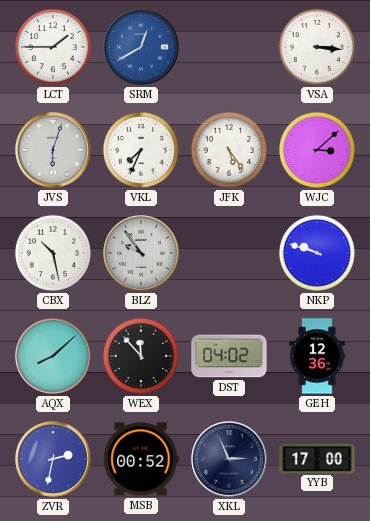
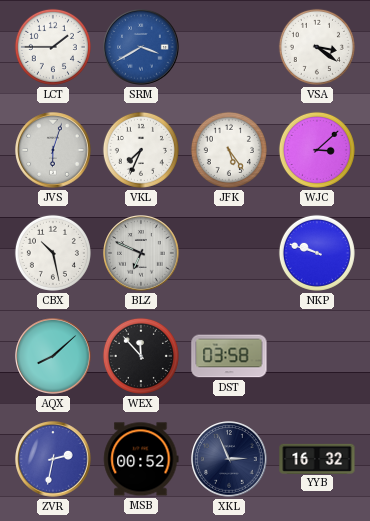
SRM: 12:40 -> 3:40
VSA: 3:16 -> 3:21
BLZ: 9:54 -> 6:49
DST: 04:02 -> 03:58
GEH: 12:36 -> none
YYB: 17:00 -> 16:32
